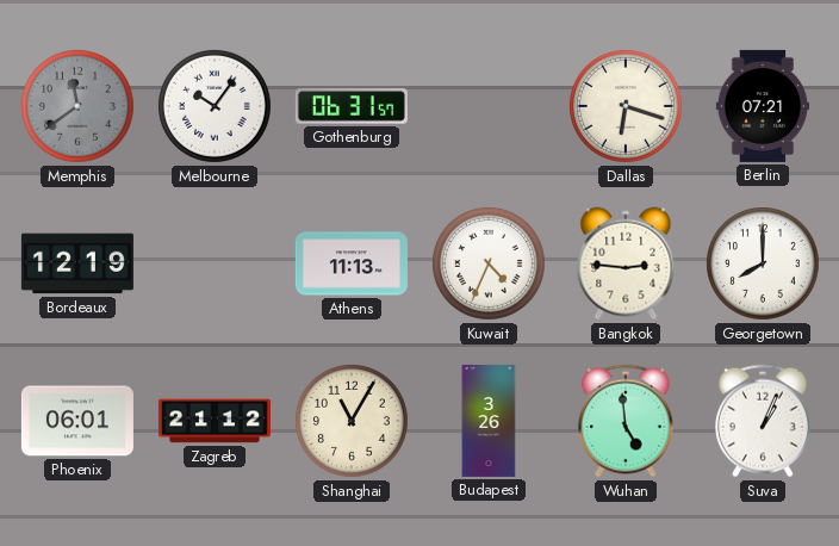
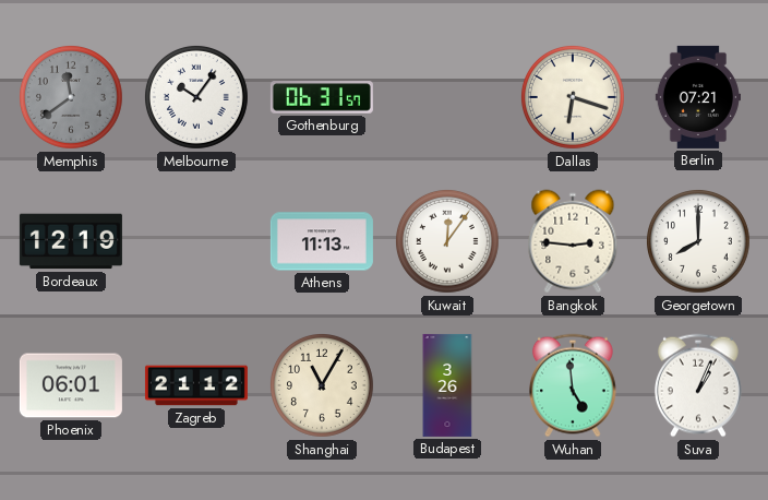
Kuwait: 4:34 -> 12:06
